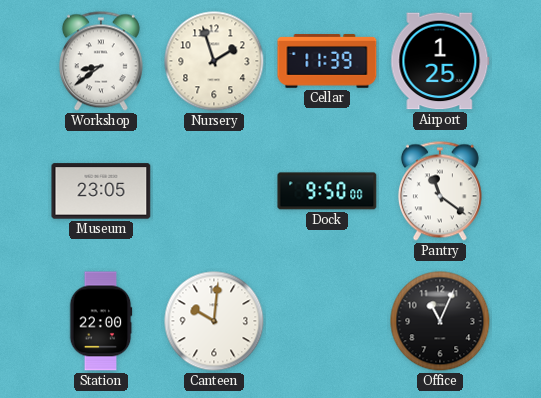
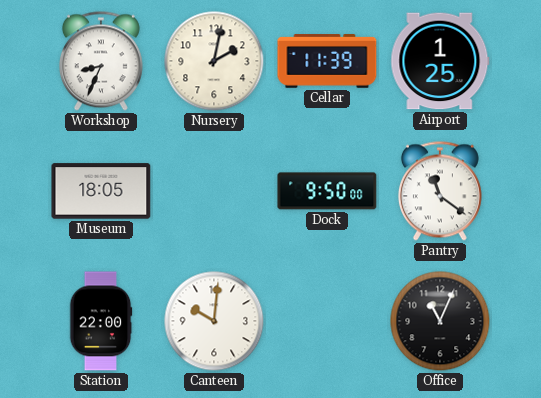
Workshop: 8:39 -> 8:34
Nursery: 1:57 -> 2:02
Museum: 23:05 -> 18:05
